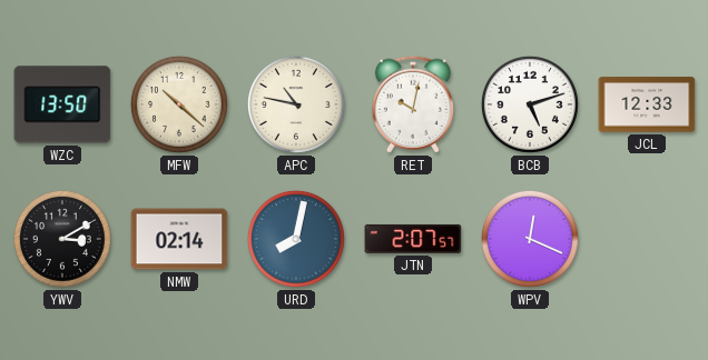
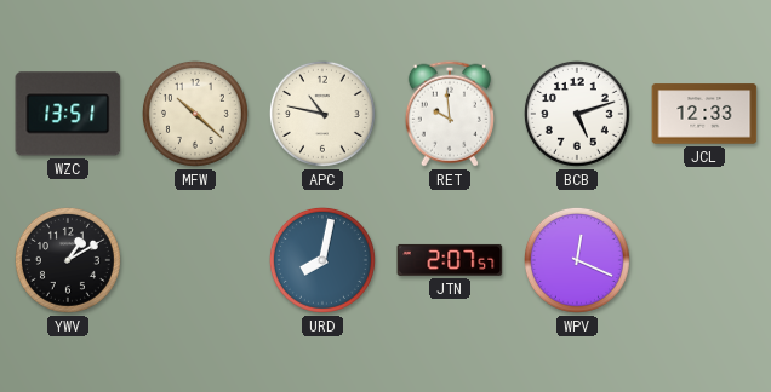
WZC: 13:50 -> 13:51
RET: 10:02 -> 9:59
YWV: 3:10 -> 1:10
NMW: 02:14 -> none
